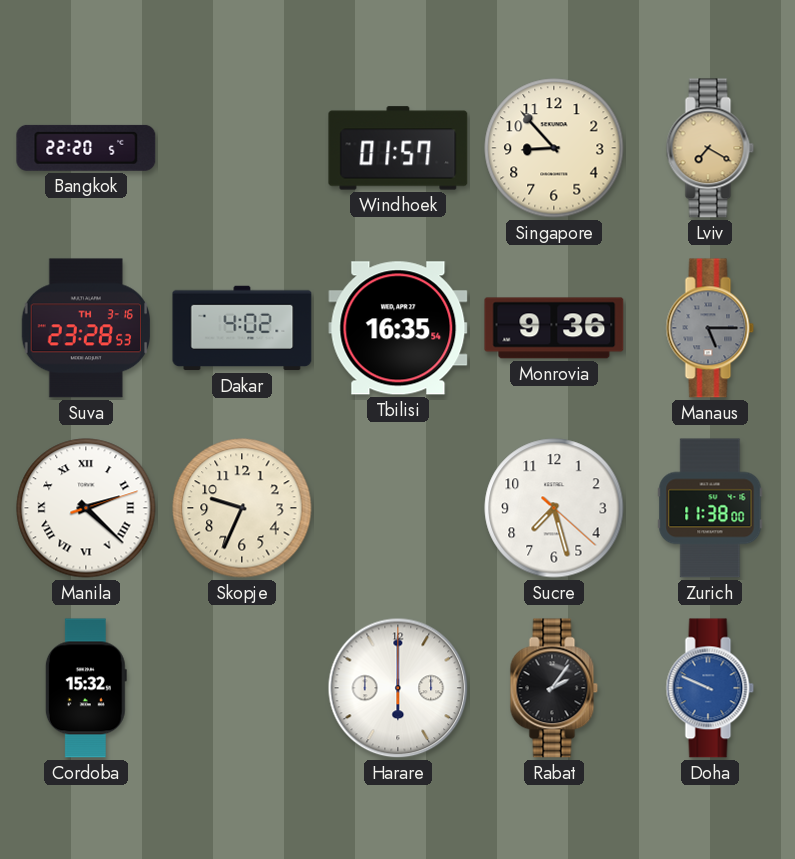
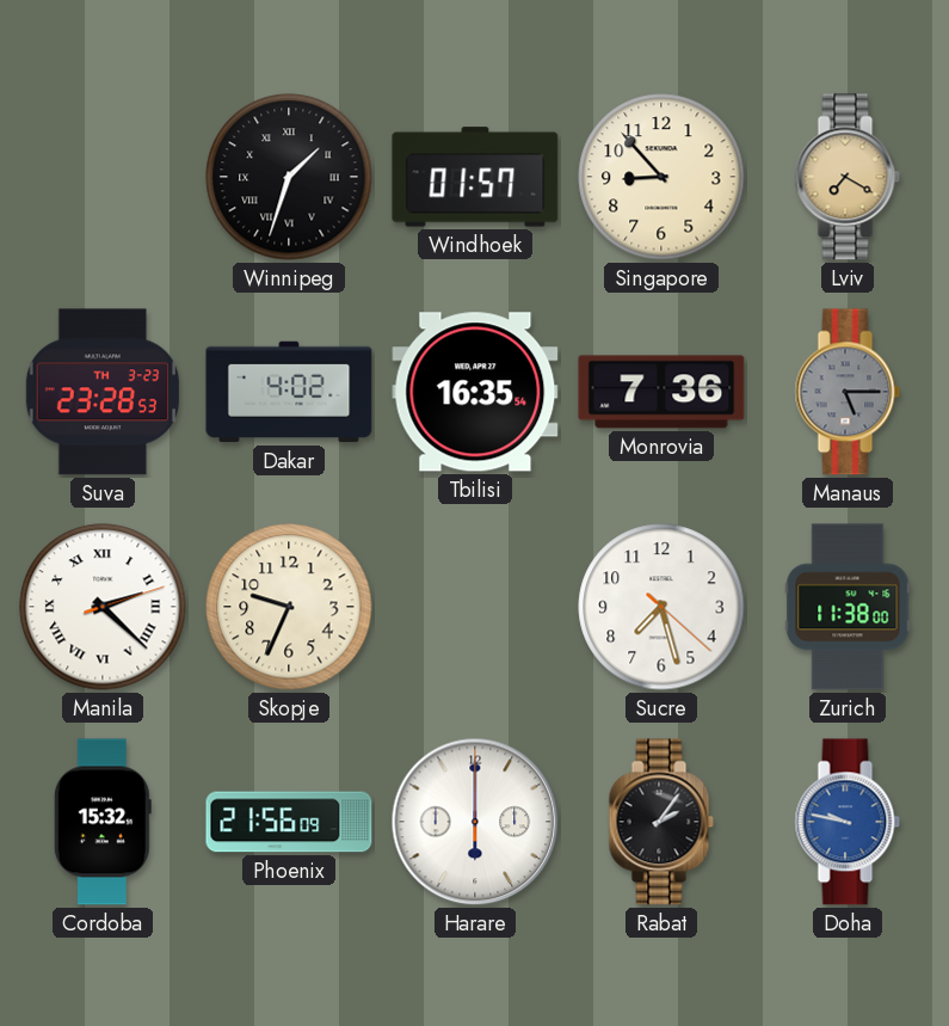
Bangkok: 22:20 -> none
Winnipeg: none -> 1:33
Suva date: TH 3-16 -> TH 3-23
Monrovia: 9:36 -> 7:36
Phoenix: none -> 21:56
Doha: 9:49 -> 9:47
